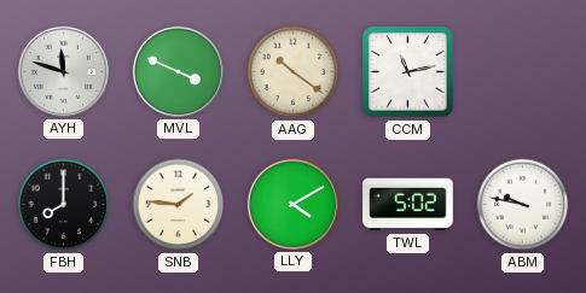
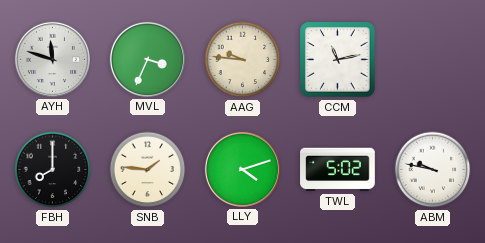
MVL: 3:49 -> 3:34
AAG: 10:21 -> 9:46
LLY: 4:10 -> 4:12
